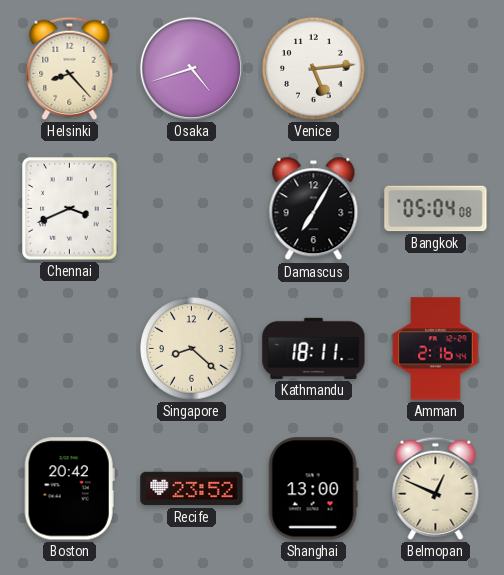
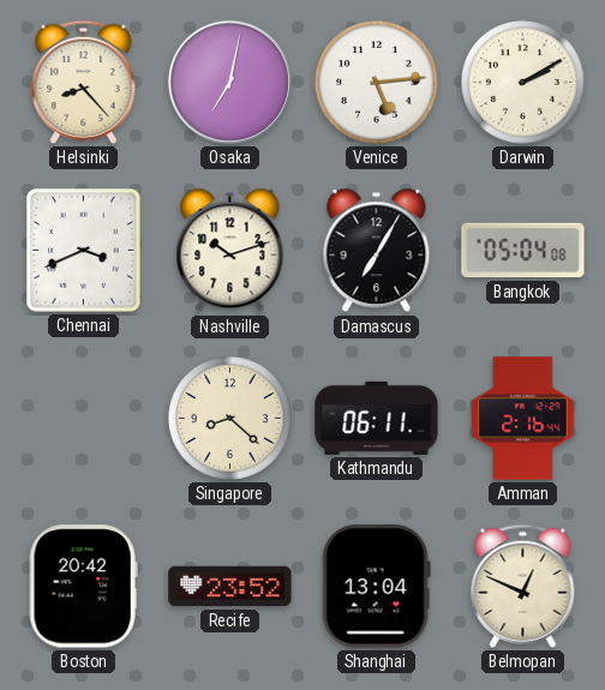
Osaka: 4:42 -> 7:02
Darwin: none -> 2:10
Nashville: none -> 10:12
Kathmandu: 18:11 -> 06:11
Shanghai: 13:00 -> 13:04
